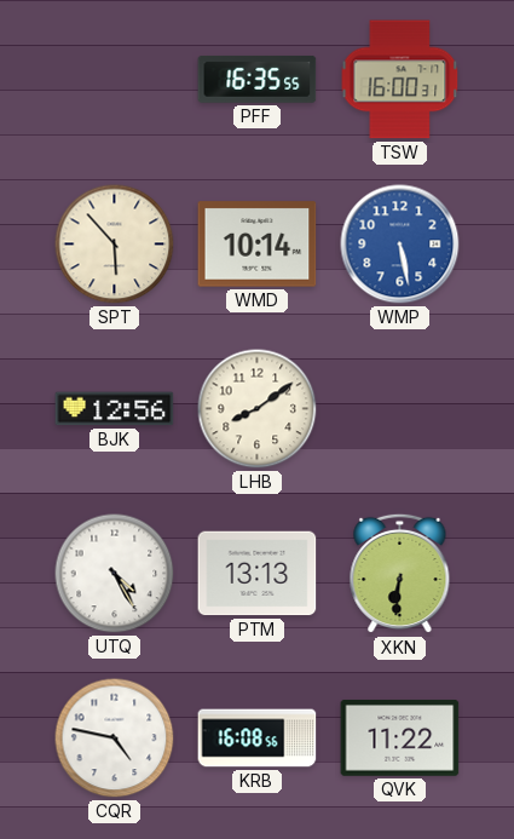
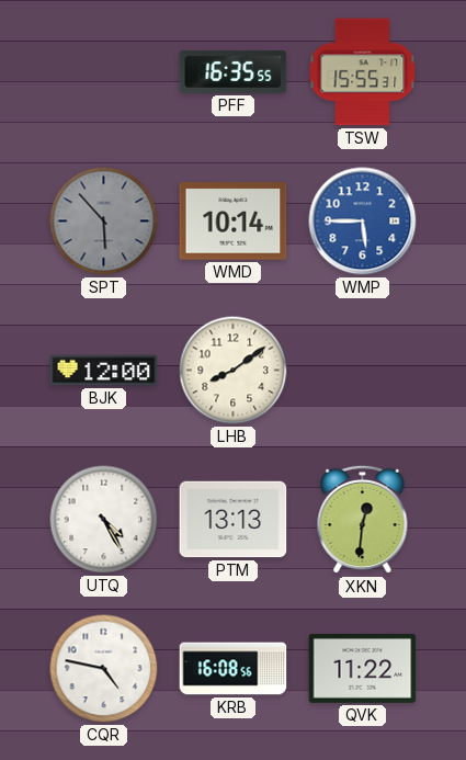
TSW: 16:00 -> 15:55
SPT dial: cream -> grey
WMP: 5:28 -> 5:45
BJK: 12:56 -> 12:00
XKN: 6:31 -> 12:31
